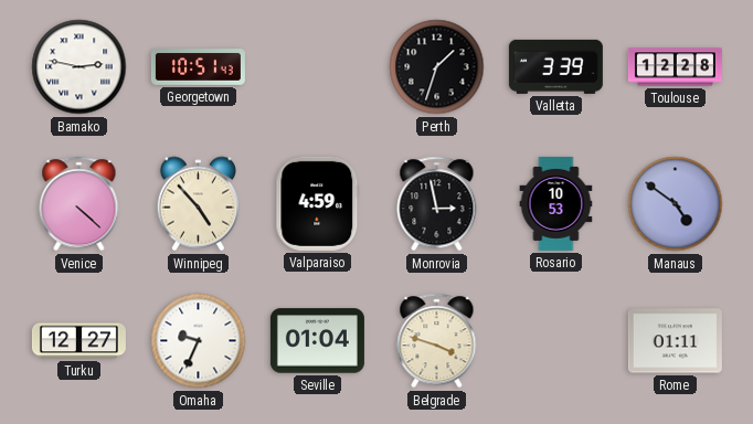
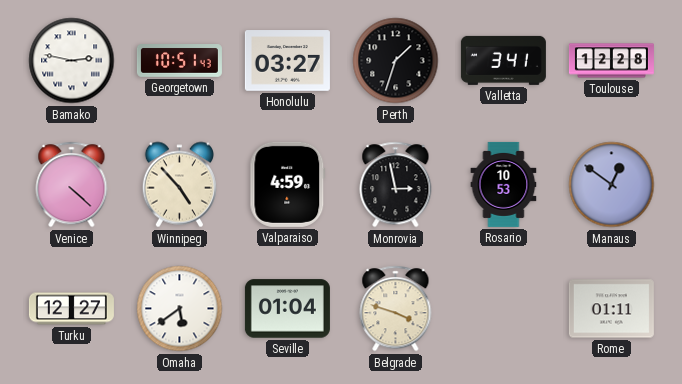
Honolulu: none -> 03:27
Valletta: 3:39 -> 3:41
Manaus: 4:51 -> 12:51
Omaha: 9:34 -> 5:39
